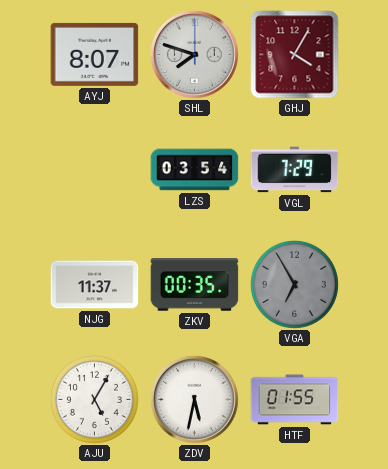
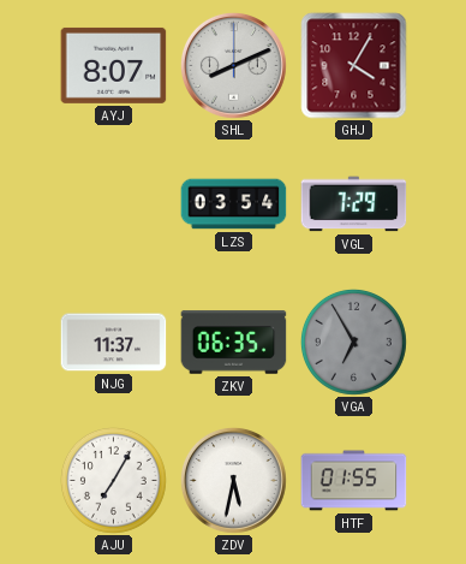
SHL: 7:48 -> 8:11
ZKV: 00:35 -> 06:35
AJU: 5:05 -> 7:05
